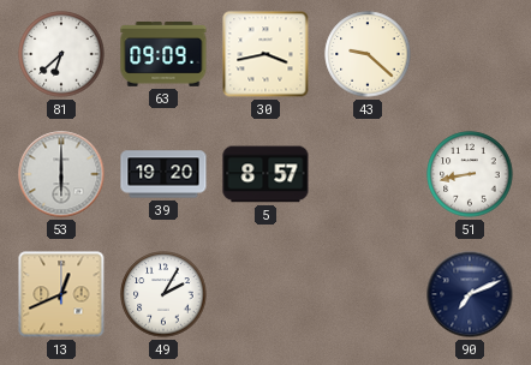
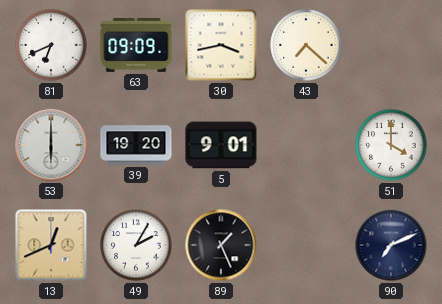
81: 6:38 -> 6:41
43: 9:22 -> 7:22
5: 8:57 -> 9:01
51: 8:43 -> 4:00
89: none -> 1:26
